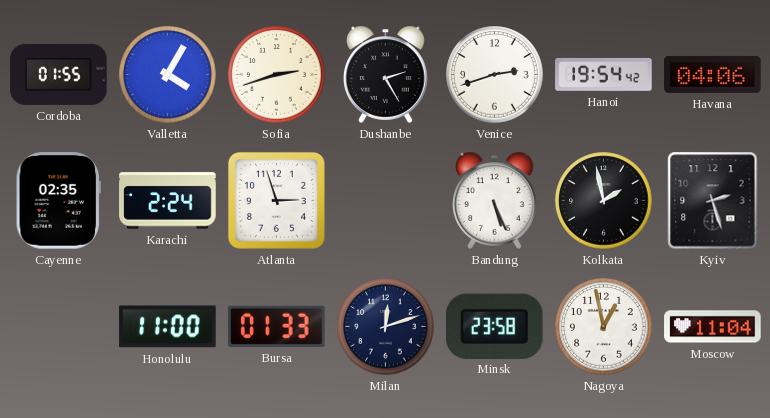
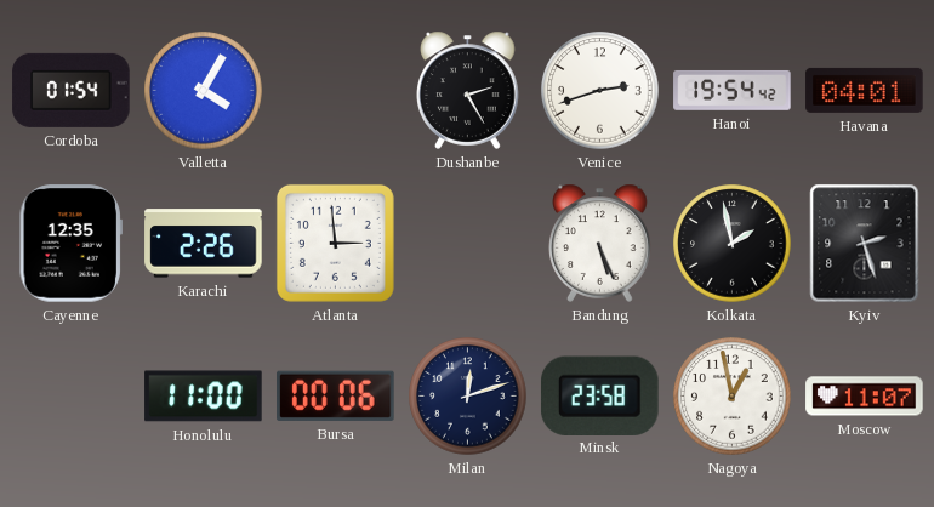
Cordoba: 01:55 -> 01:54
Sofia: 2:42 -> none
Havana: 04:06 -> 04:01
Cayenne: 02:35 -> 12:35
Karachi: 2:24 -> 2:26
Atlanta: 2:57 -> 2:59
Bursa: 01:33 -> 00:06
Moscow: 11:04 -> 11:07
